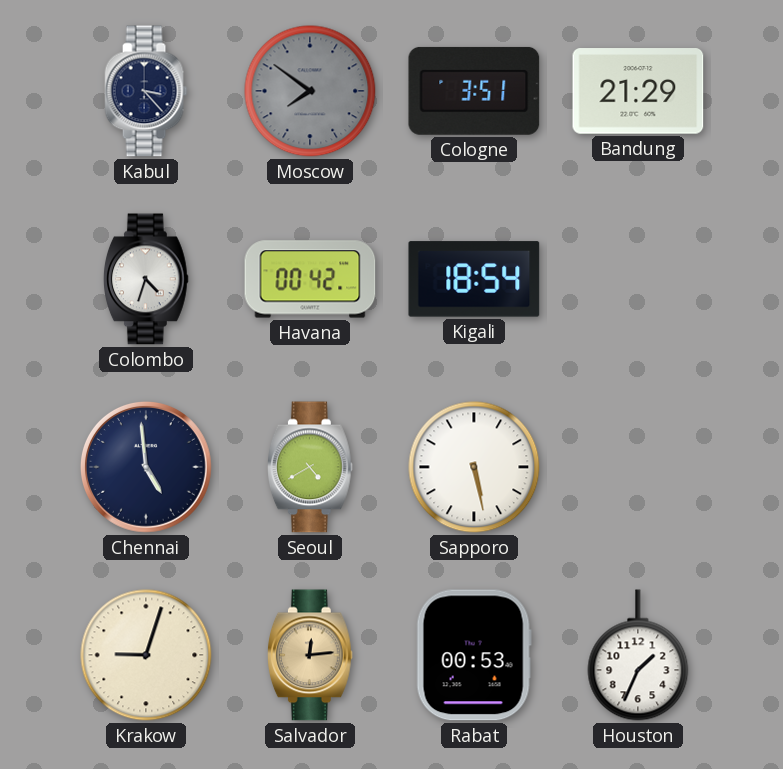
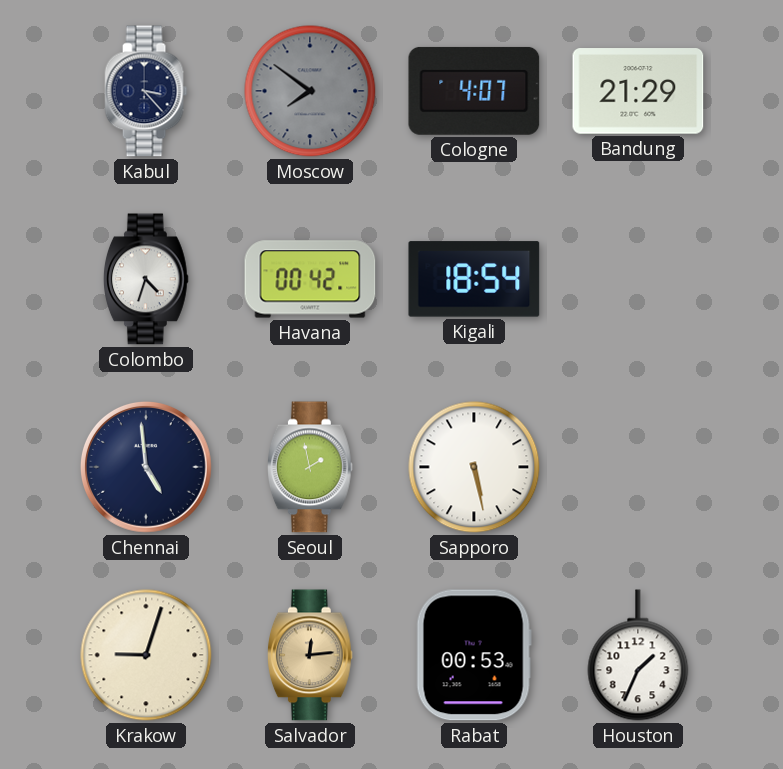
Cologne: 3:51 -> 4:07
Seoul: 4:40 -> 1:58
